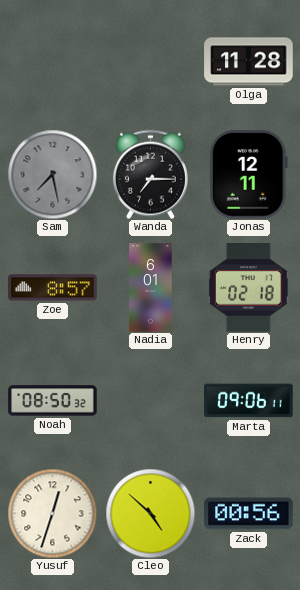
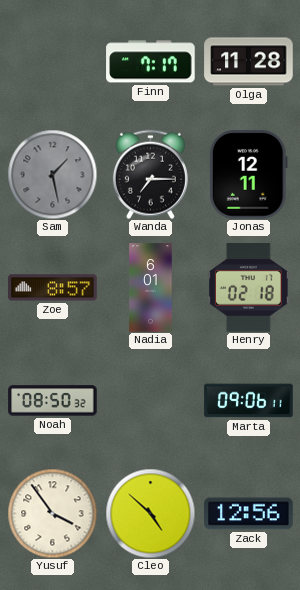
Finn: none -> 7:17
Sam: 7:28 -> 1:28
Yusuf: 12:33 -> 3:54
Zack: 00:56 -> 12:56
